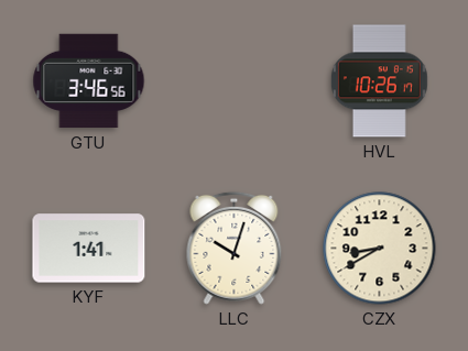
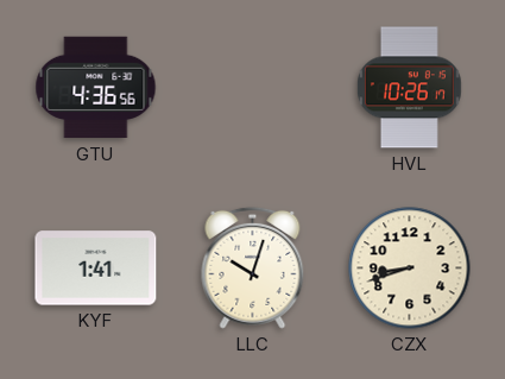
GTU: 3:46 -> 4:36
CZX: 8:40 -> 8:42
